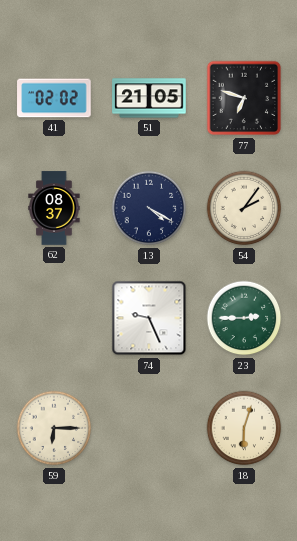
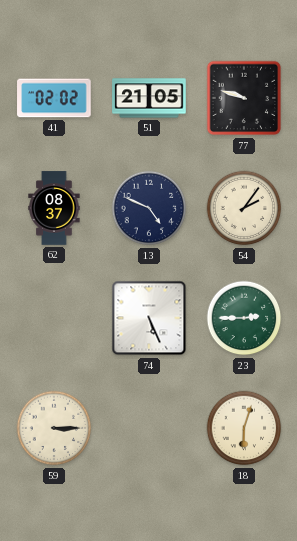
77: 6:48 -> 9:48
13: 4:20 -> 4:49
74: 9:26 -> 5:26
59: 6:15 -> 3:15
